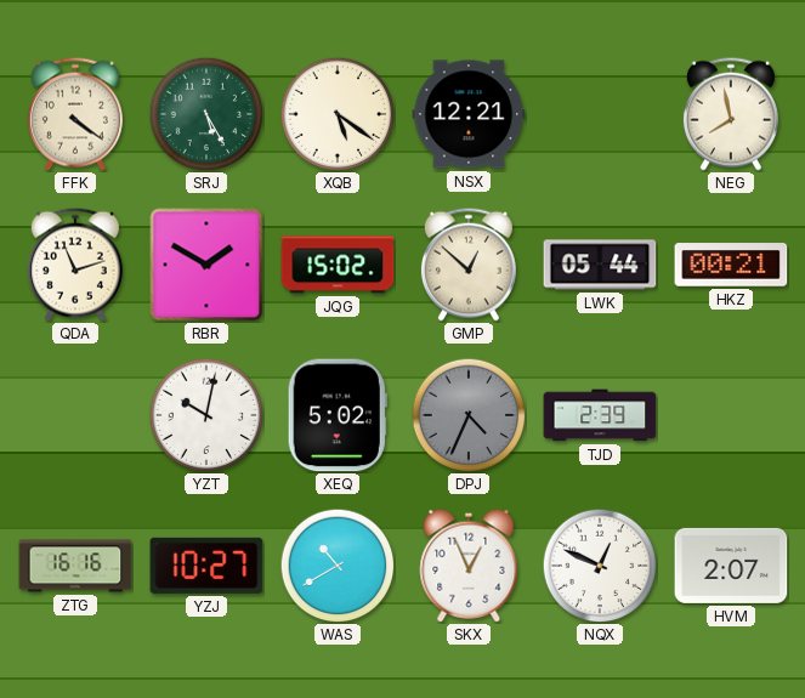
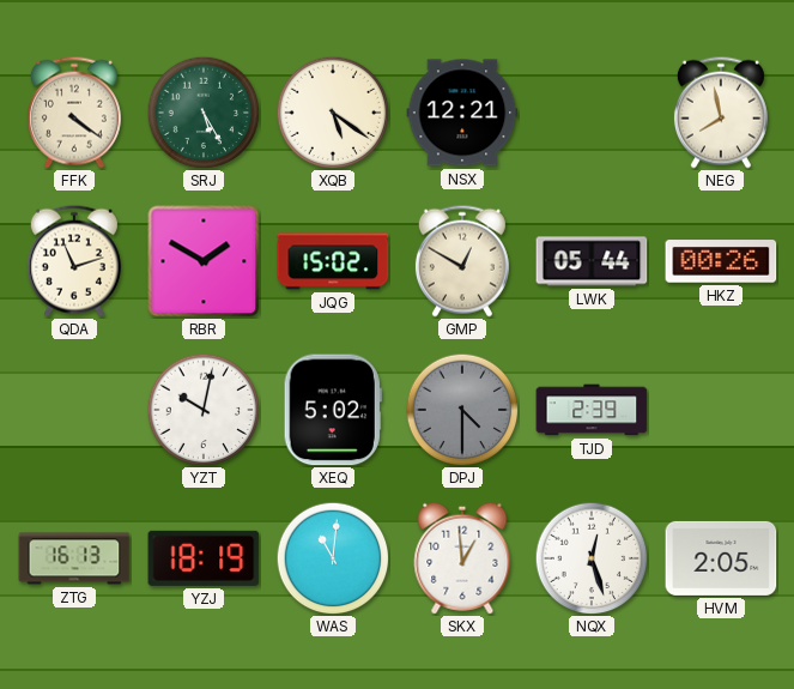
GMP: 12:52 -> 12:50
HKZ: 00:21 -> 00:26
DPJ: 4:34 -> 4:30
ZTG: 16:16 -> 16:13
YZJ: 10:27 -> 18:19
WAS: 10:40 -> 11:01
SKX: 12:56 -> 12:59
NQX: 12:49 -> 12:27
HVM: 2:07 -> 2:05
